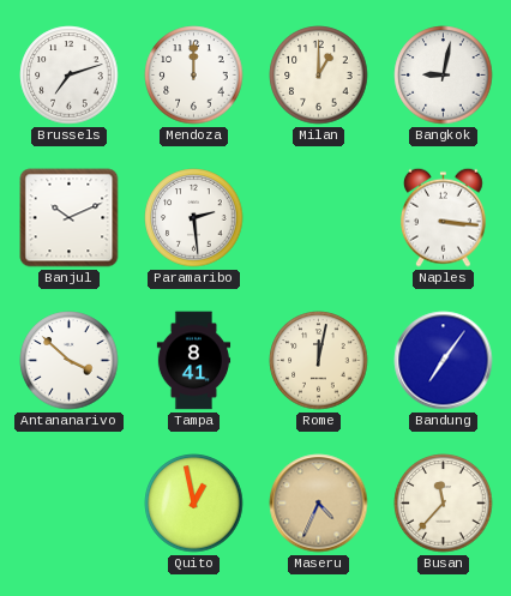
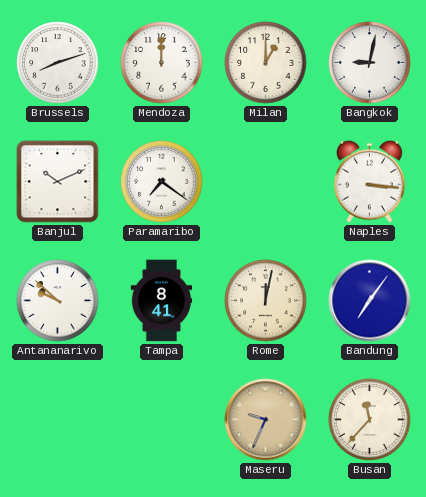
Brussels: 7:12 -> 8:12
Paramaribo: 2:29 -> 7:21
Antananarivo: 3:52 -> 9:52
Quito: 12:58 -> none
Maseru: 4:34 -> 9:34
